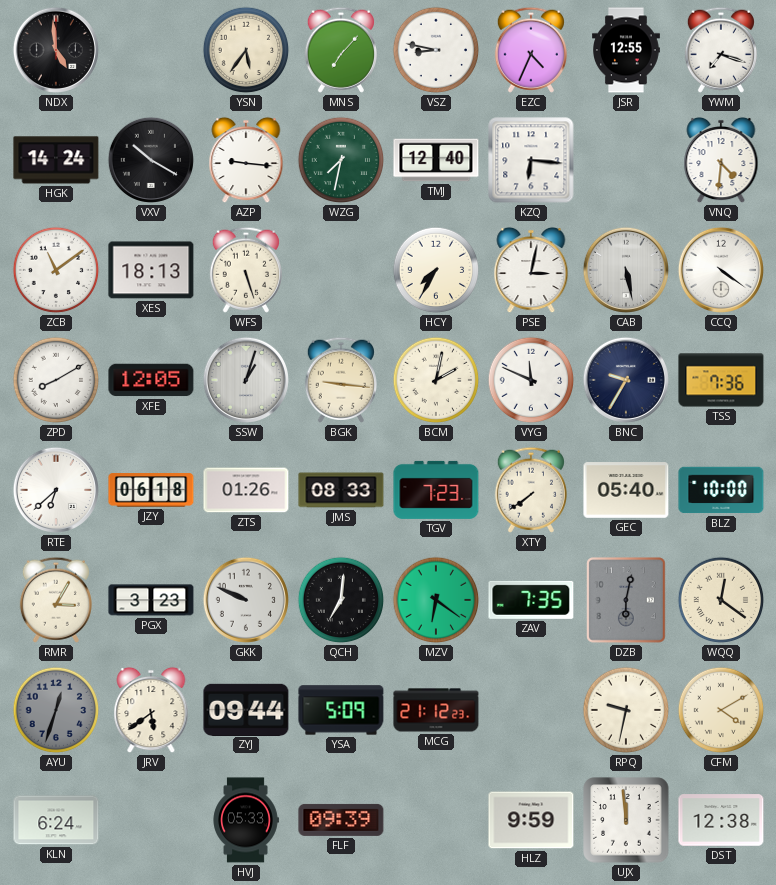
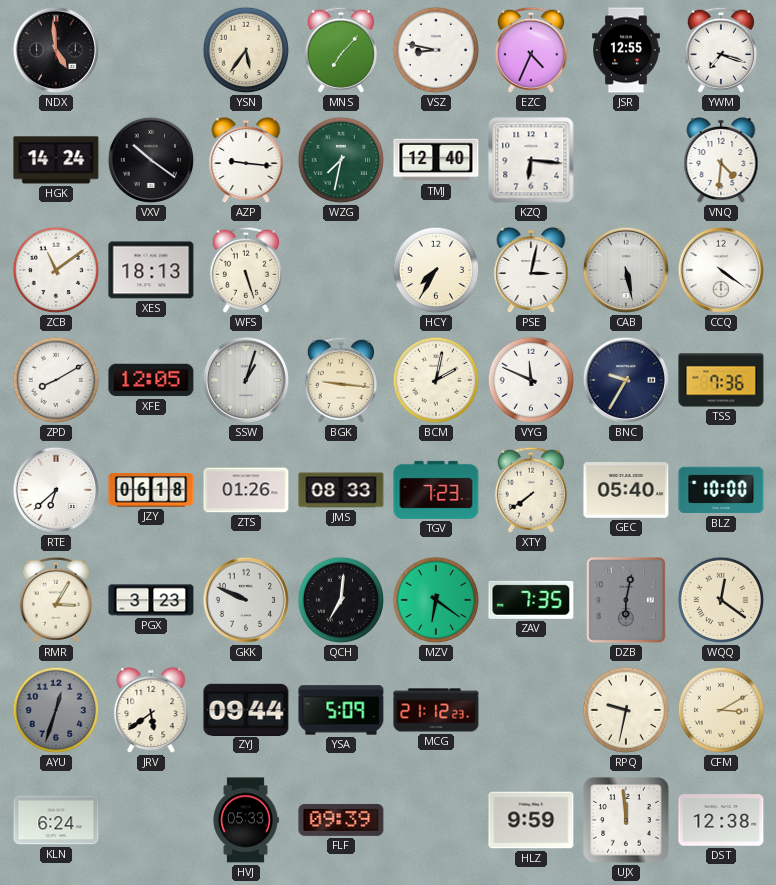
VXV: 10:20 -> 10:21
CFM: 4:10 -> 3:10
